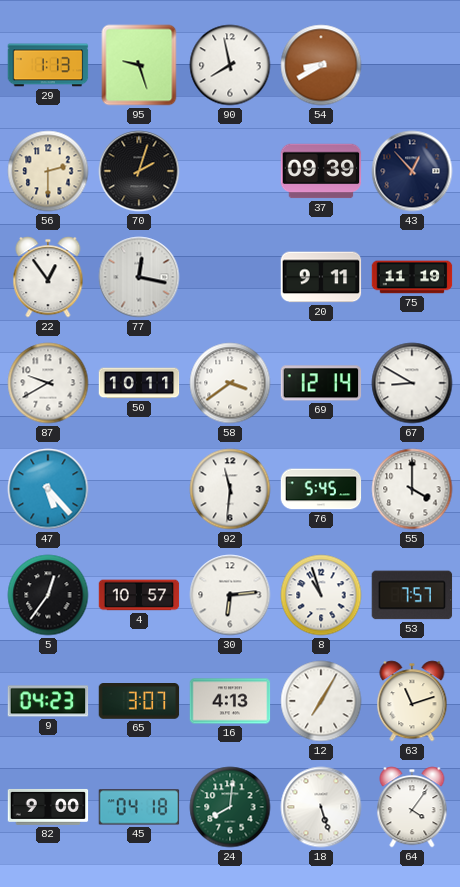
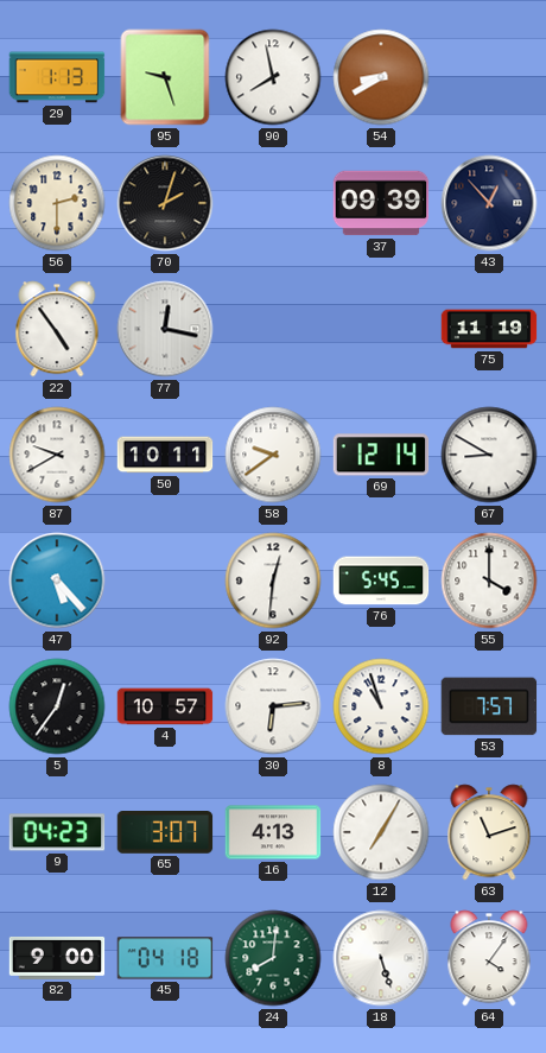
22: 12:54 -> 4:54
20: 9:11 -> none
58: 3:39 -> 9:39
92: 11:31 -> 12:31
